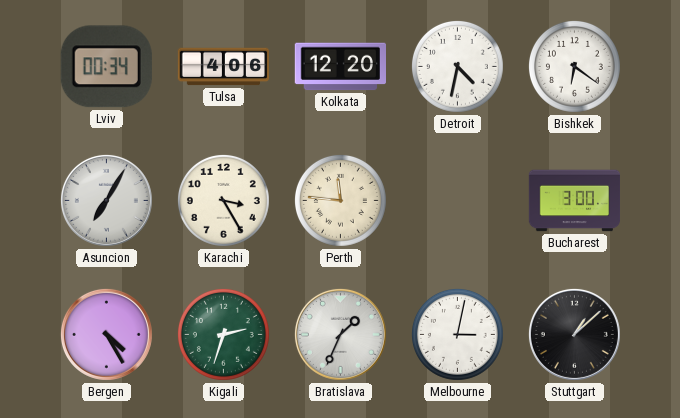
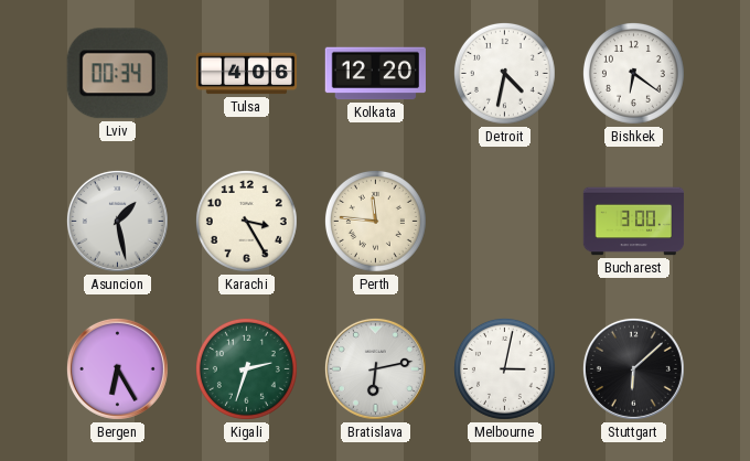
Asuncion: 7:05 -> 1:28
Bergen: 4:25 -> 6:25
Bratislava: 1:34 -> 6:13
Stuttgart: 1:08 -> 6:08
